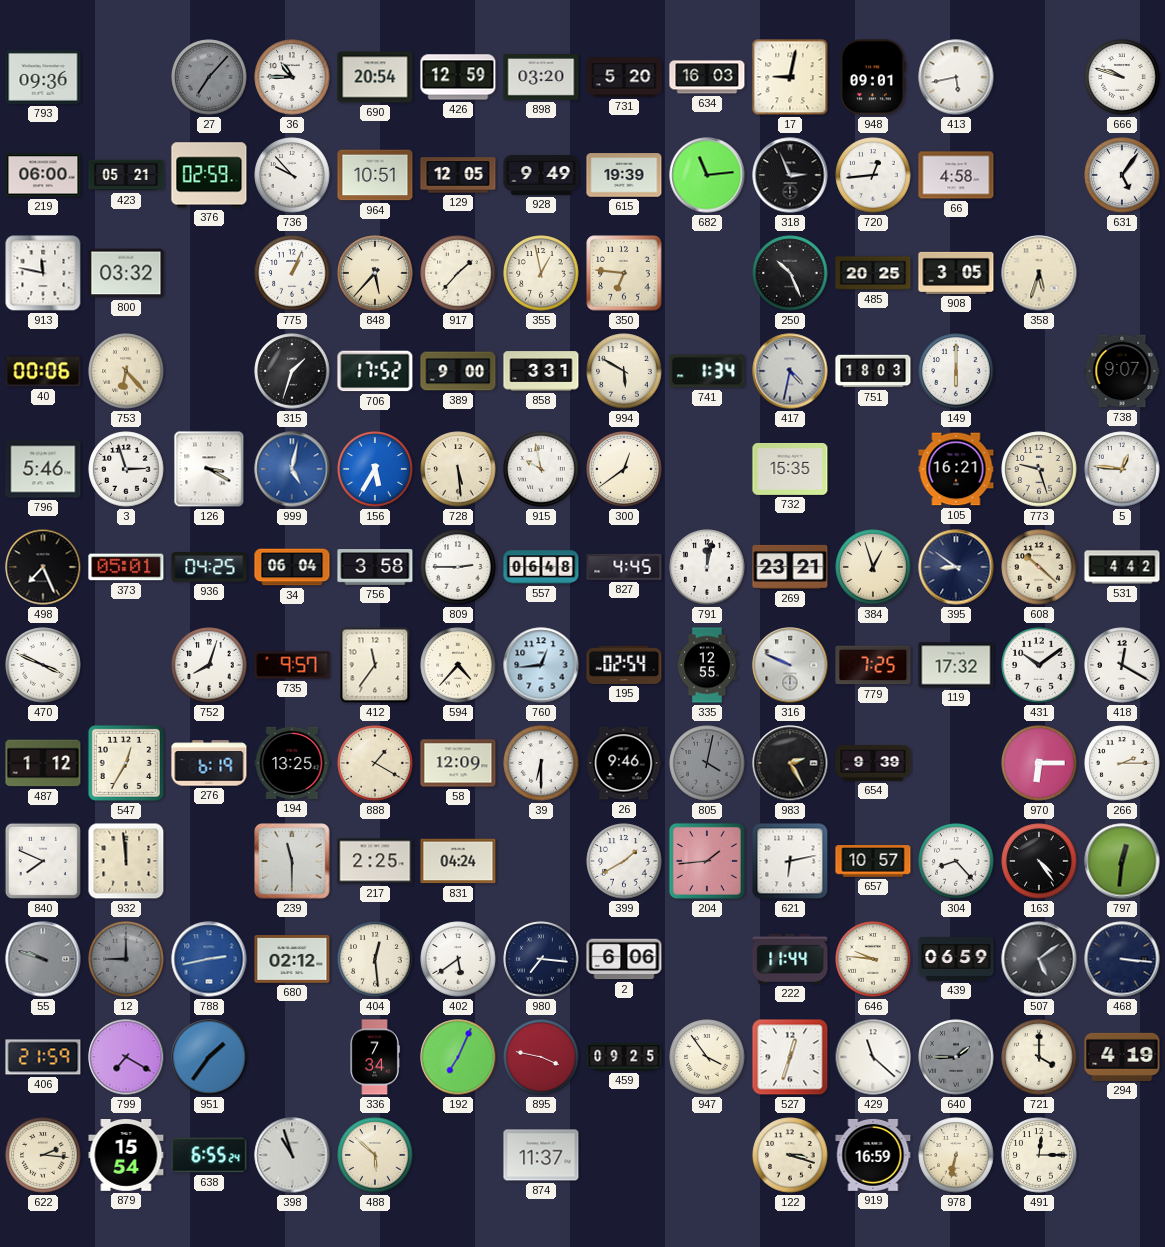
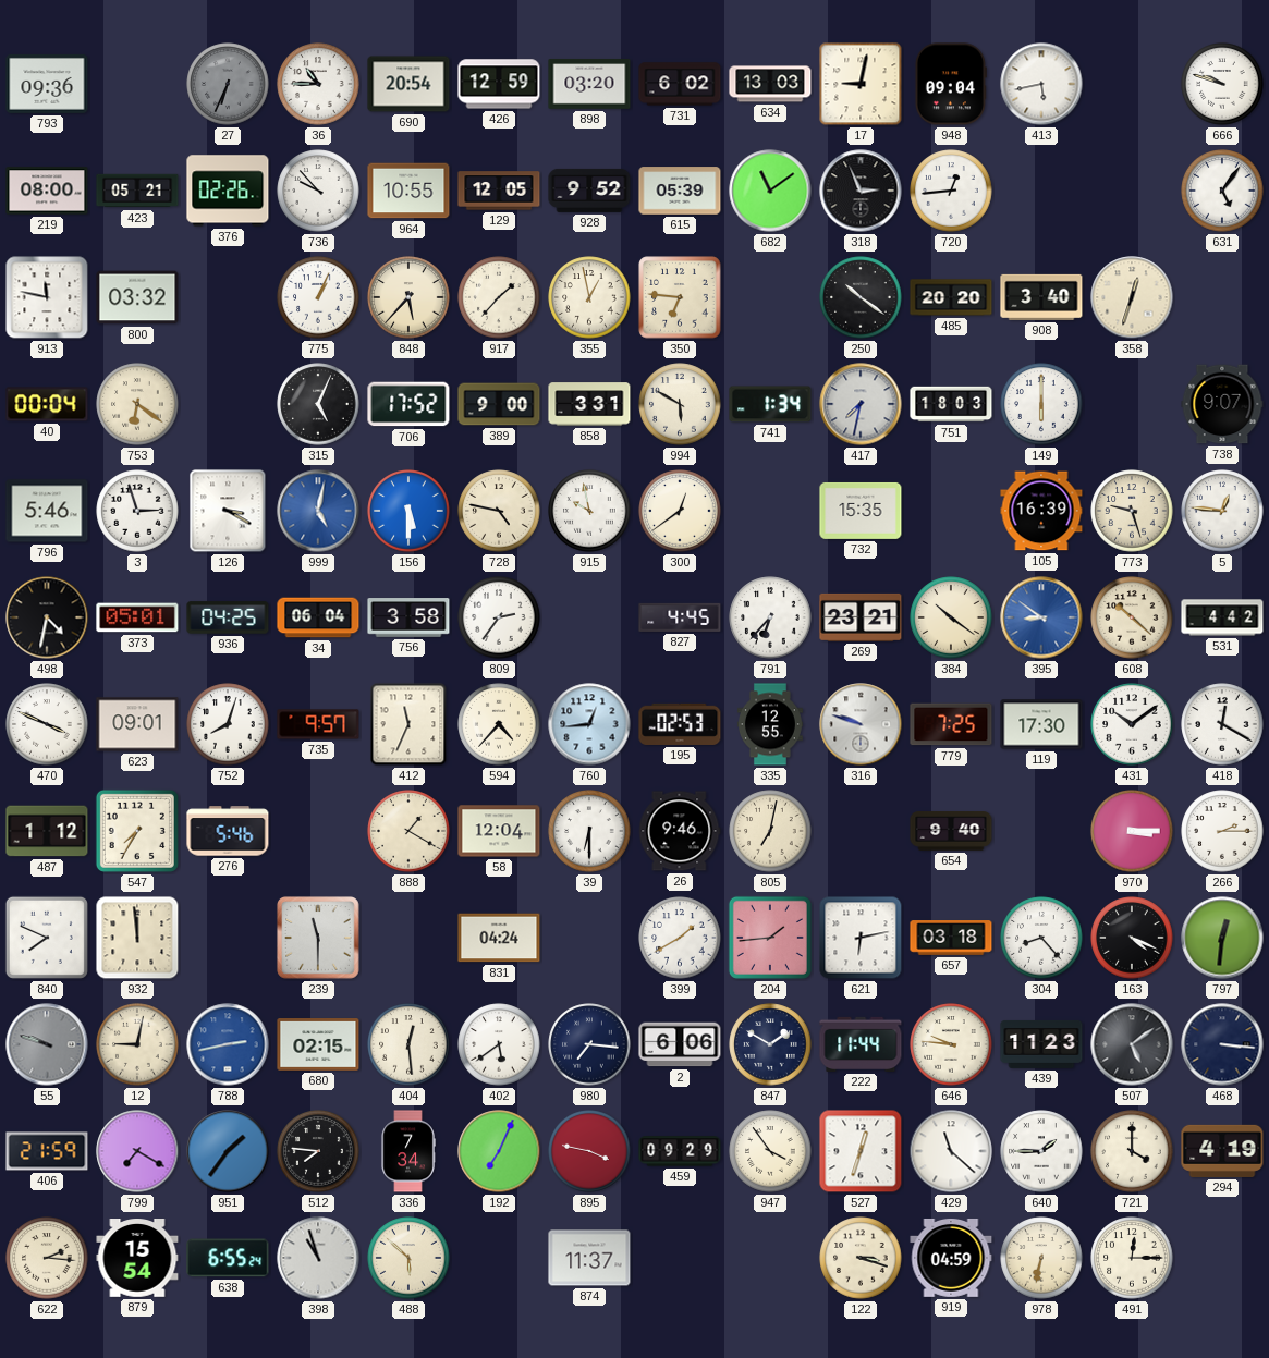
27: 7:07 -> 6:34
731: 5:20 -> 6:02
634: 16:03 -> 13:03
948: 09:01 -> 09:04
219: 06:00 -> 08:00
376: 02:59 -> 02:26
964: 10:51 -> 10:55
928: 9:49 -> 9:52
615: 19:39 -> 05:39
682: 11:14 -> 11:09
66: 4:58 -> none
250: 10:26 -> 10:21
485: 20:25 -> 20:20
908: 3:05 -> 3:40
358: 5:33 -> 12:33
40: 00:06 -> 00:04
753: 6:23 -> 6:21
315: 1:33 -> 5:04
417: 4:32 -> 7:32
156: 5:35 -> 5:30
728: 5:29 -> 4:47
105: 16:21 -> 16:39
498: 7:26 -> 4:32
809: 2:45 -> 2:36
557: 06:48 -> none
791: 12:02 -> 6:37
384: 12:57 -> 10:21
395 dial: navy -> blue
623: none -> 09:01
412: 11:36 -> 11:34
195: 02:54 -> 02:53
316: 9:49 -> 9:48
119: 17:32 -> 17:30
547: 12:35 -> 7:35
276: 6:19 -> 5:46
194: 13:25 -> none
58: 12:09 -> 12:04
805: 4:02 -> 7:02
805 dial: grey -> cream
983: 2:25 -> none
654: 9:39 -> 9:40
970: 6:15 -> 3:15
217: 2:25 -> none
657: 10:57 -> 03:18
163: 4:24 -> 4:19
12: 9:00 -> 9:02
12 dial: grey -> cream
680: 02:12 -> 02:15
847: none -> 1:50
439: 06:59 -> 11:23
512: none -> 7:46
459: 09:25 -> 09:29
640 dial: grey -> white
919: 16:59 -> 04:59
